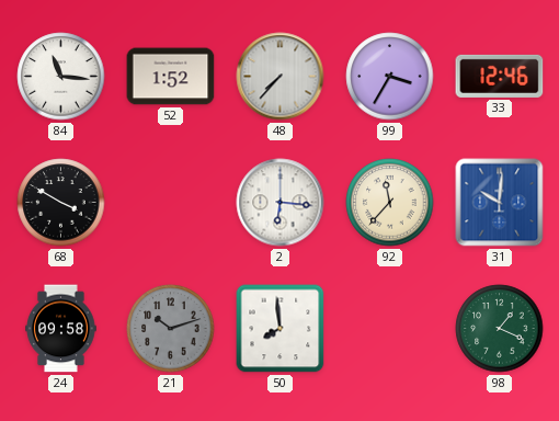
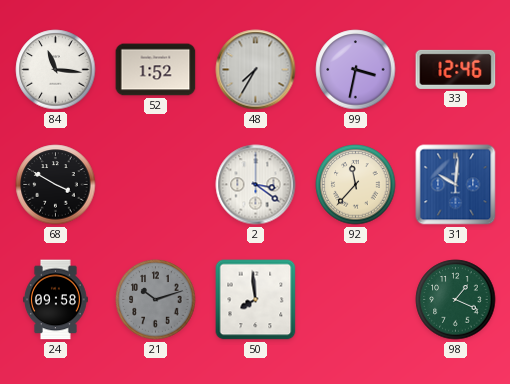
48: 7:37 -> 7:35
99: 3:35 -> 3:32
2: 6:16 -> 3:21
